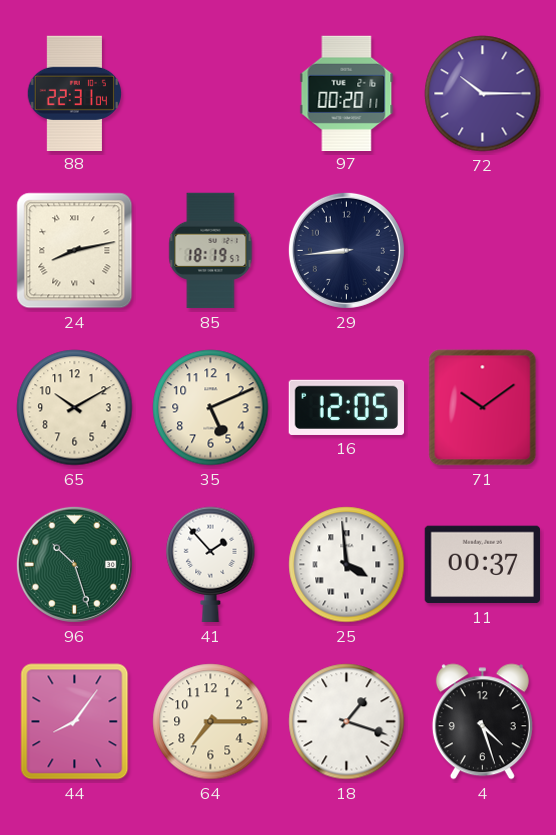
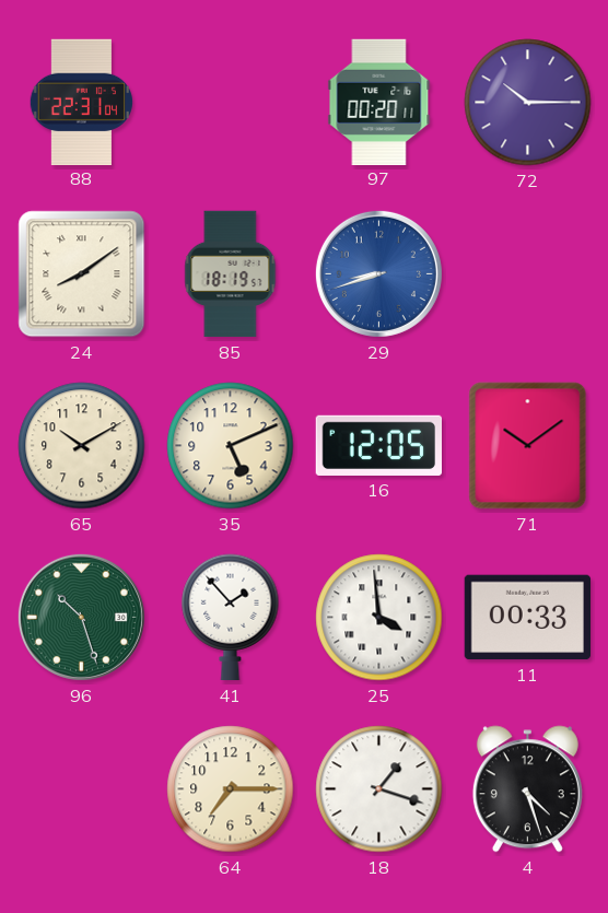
24: 8:13 -> 8:09
29: 8:44 -> 8:42
29 dial: navy -> blue
11: 00:37 -> 00:33
44: 8:06 -> none
